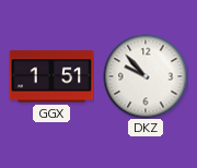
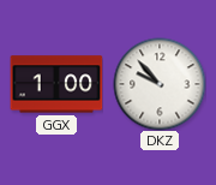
GGX: 1:51 -> 1:00
